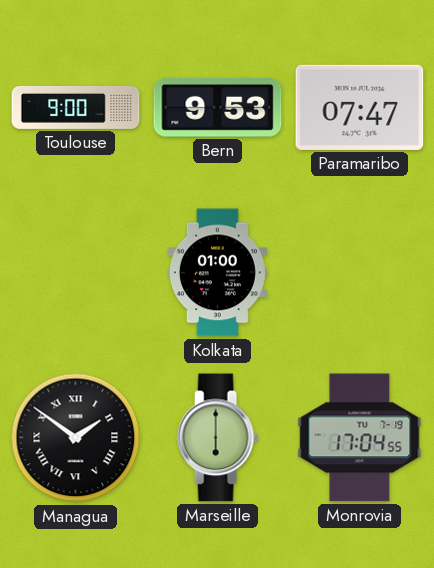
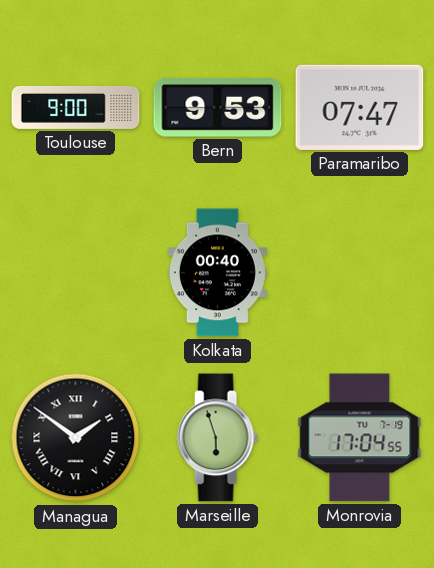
Kolkata: 01:00 -> 00:40
Marseille: 6:00 -> 5:57
